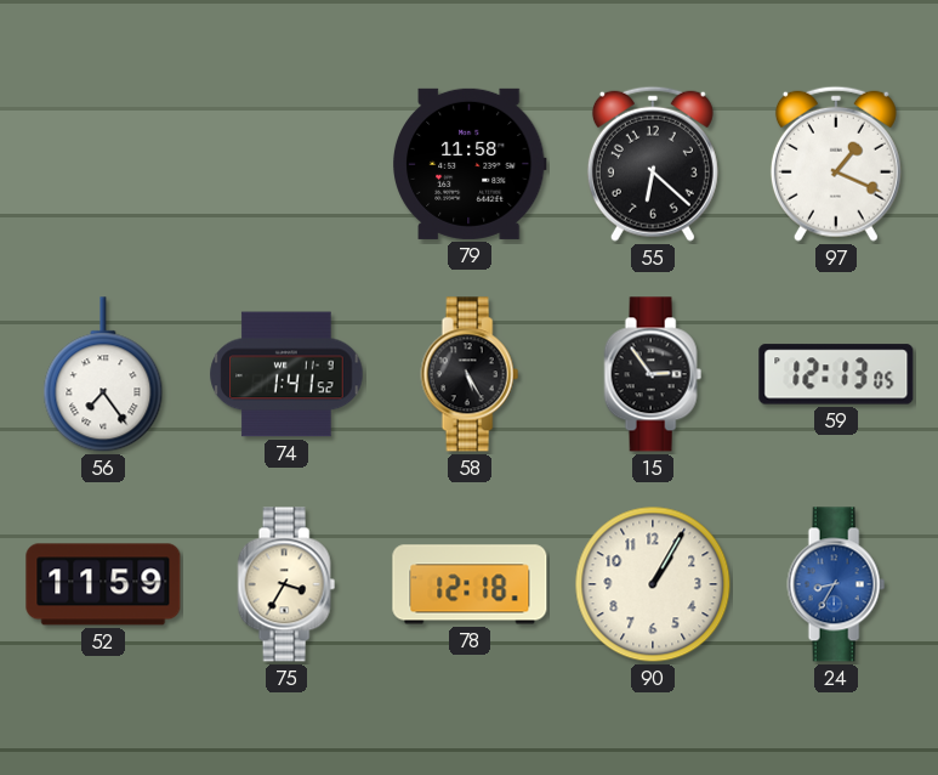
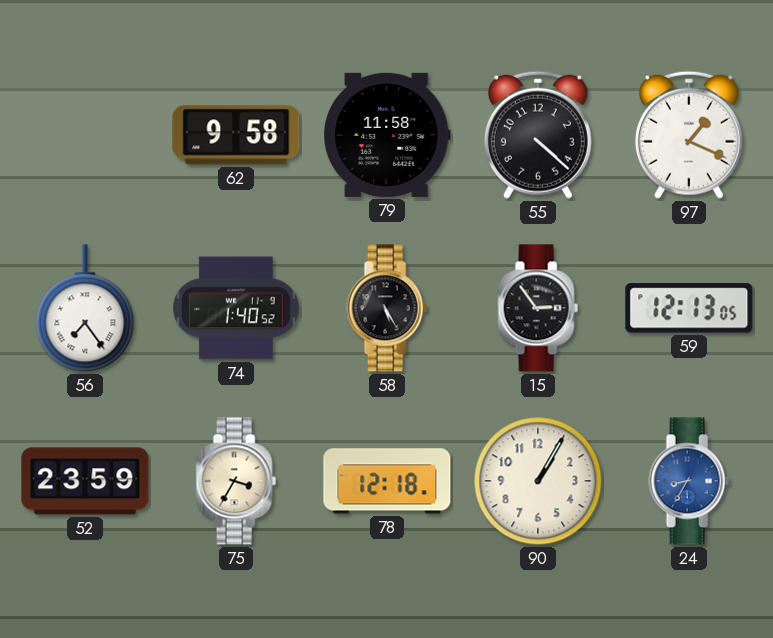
62: none -> 9:58
55: 6:22 -> 4:22
74: 1:41 -> 1:40
52: 11:59 -> 23:59
